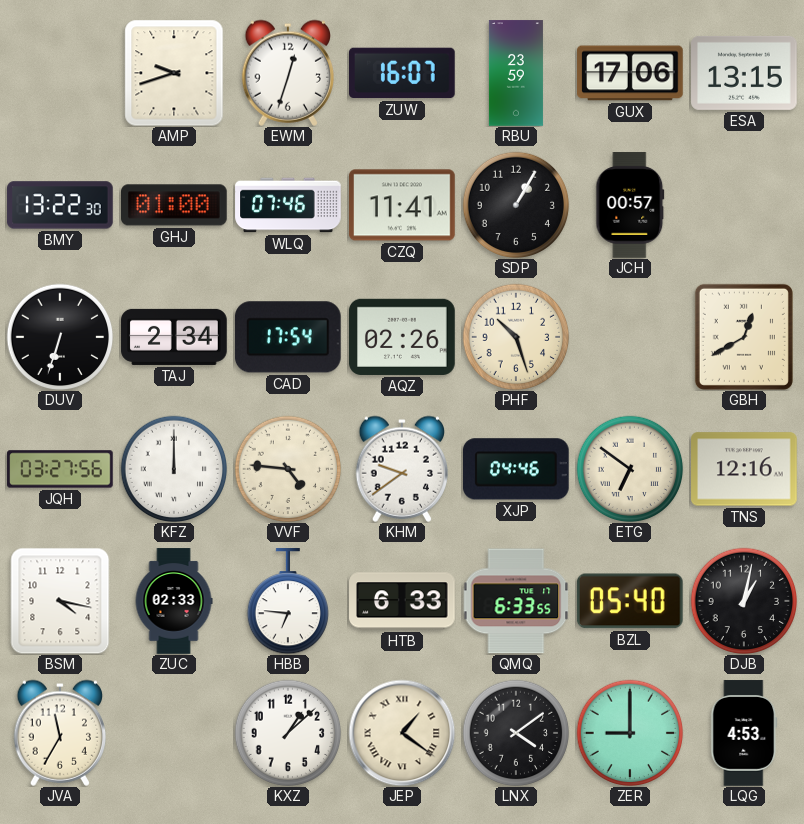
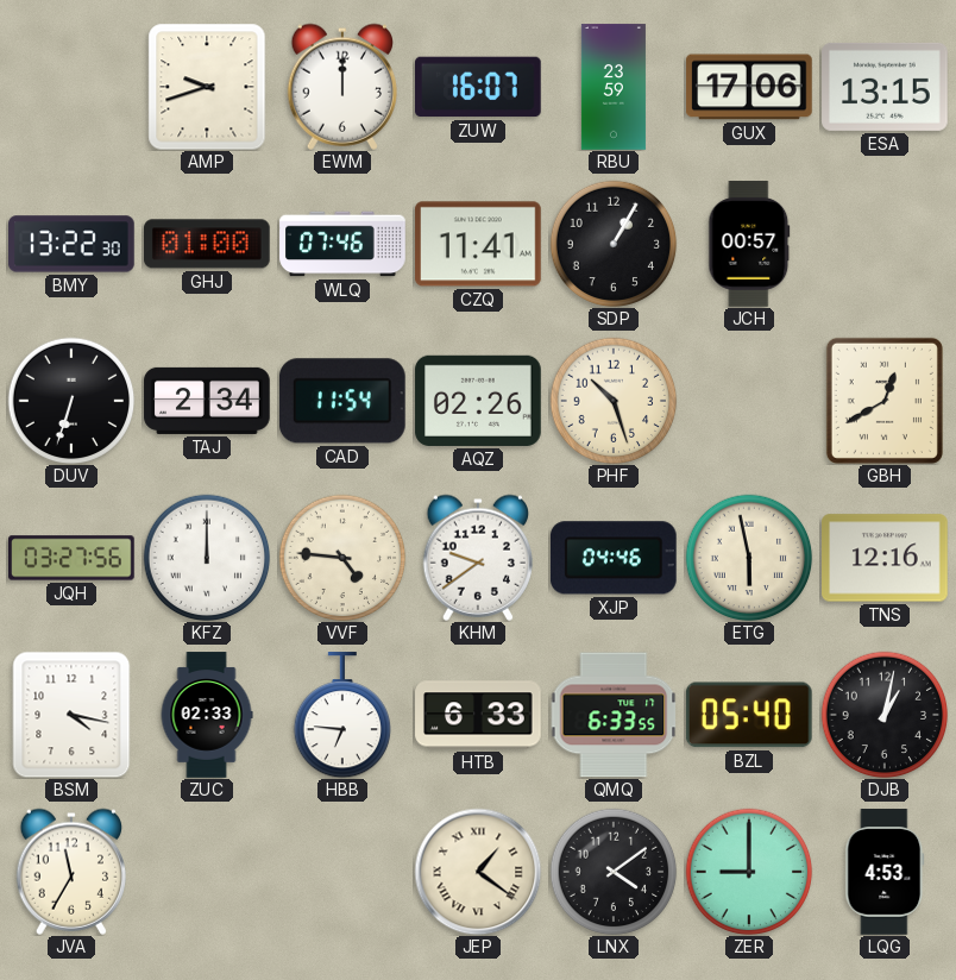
EWM: 12:33 -> 12:00
CAD: 17:54 -> 11:54
ETG: 6:51 -> 5:58
KXZ: 1:08 -> none
